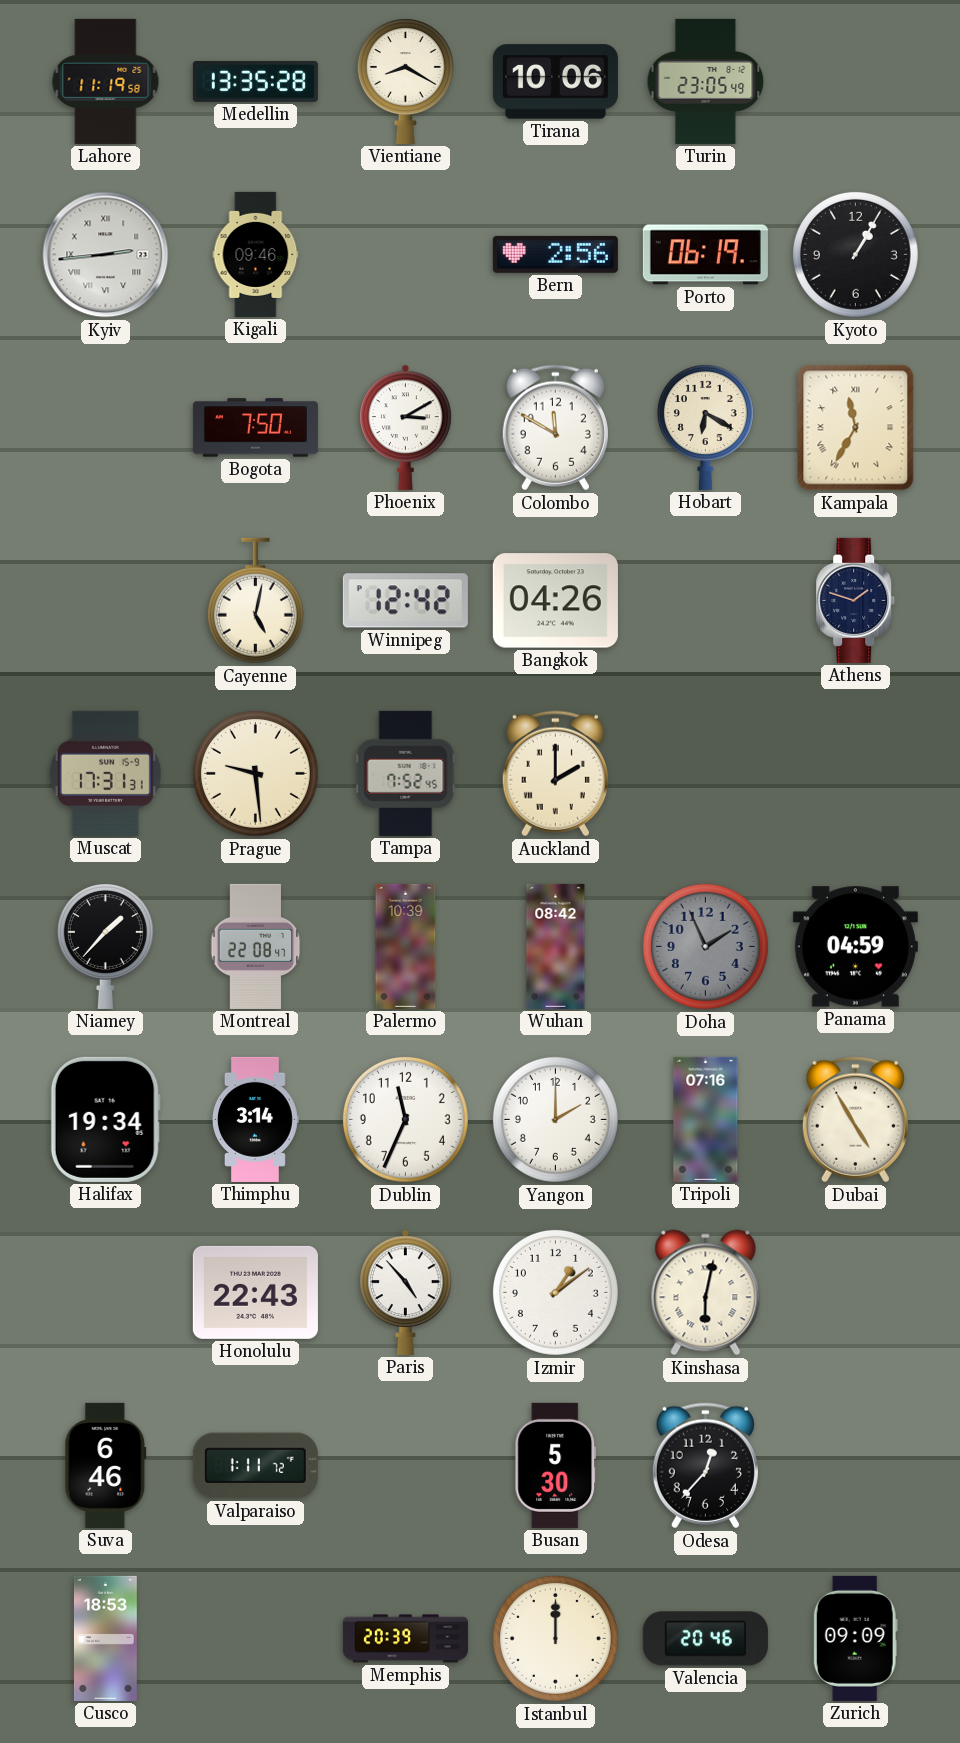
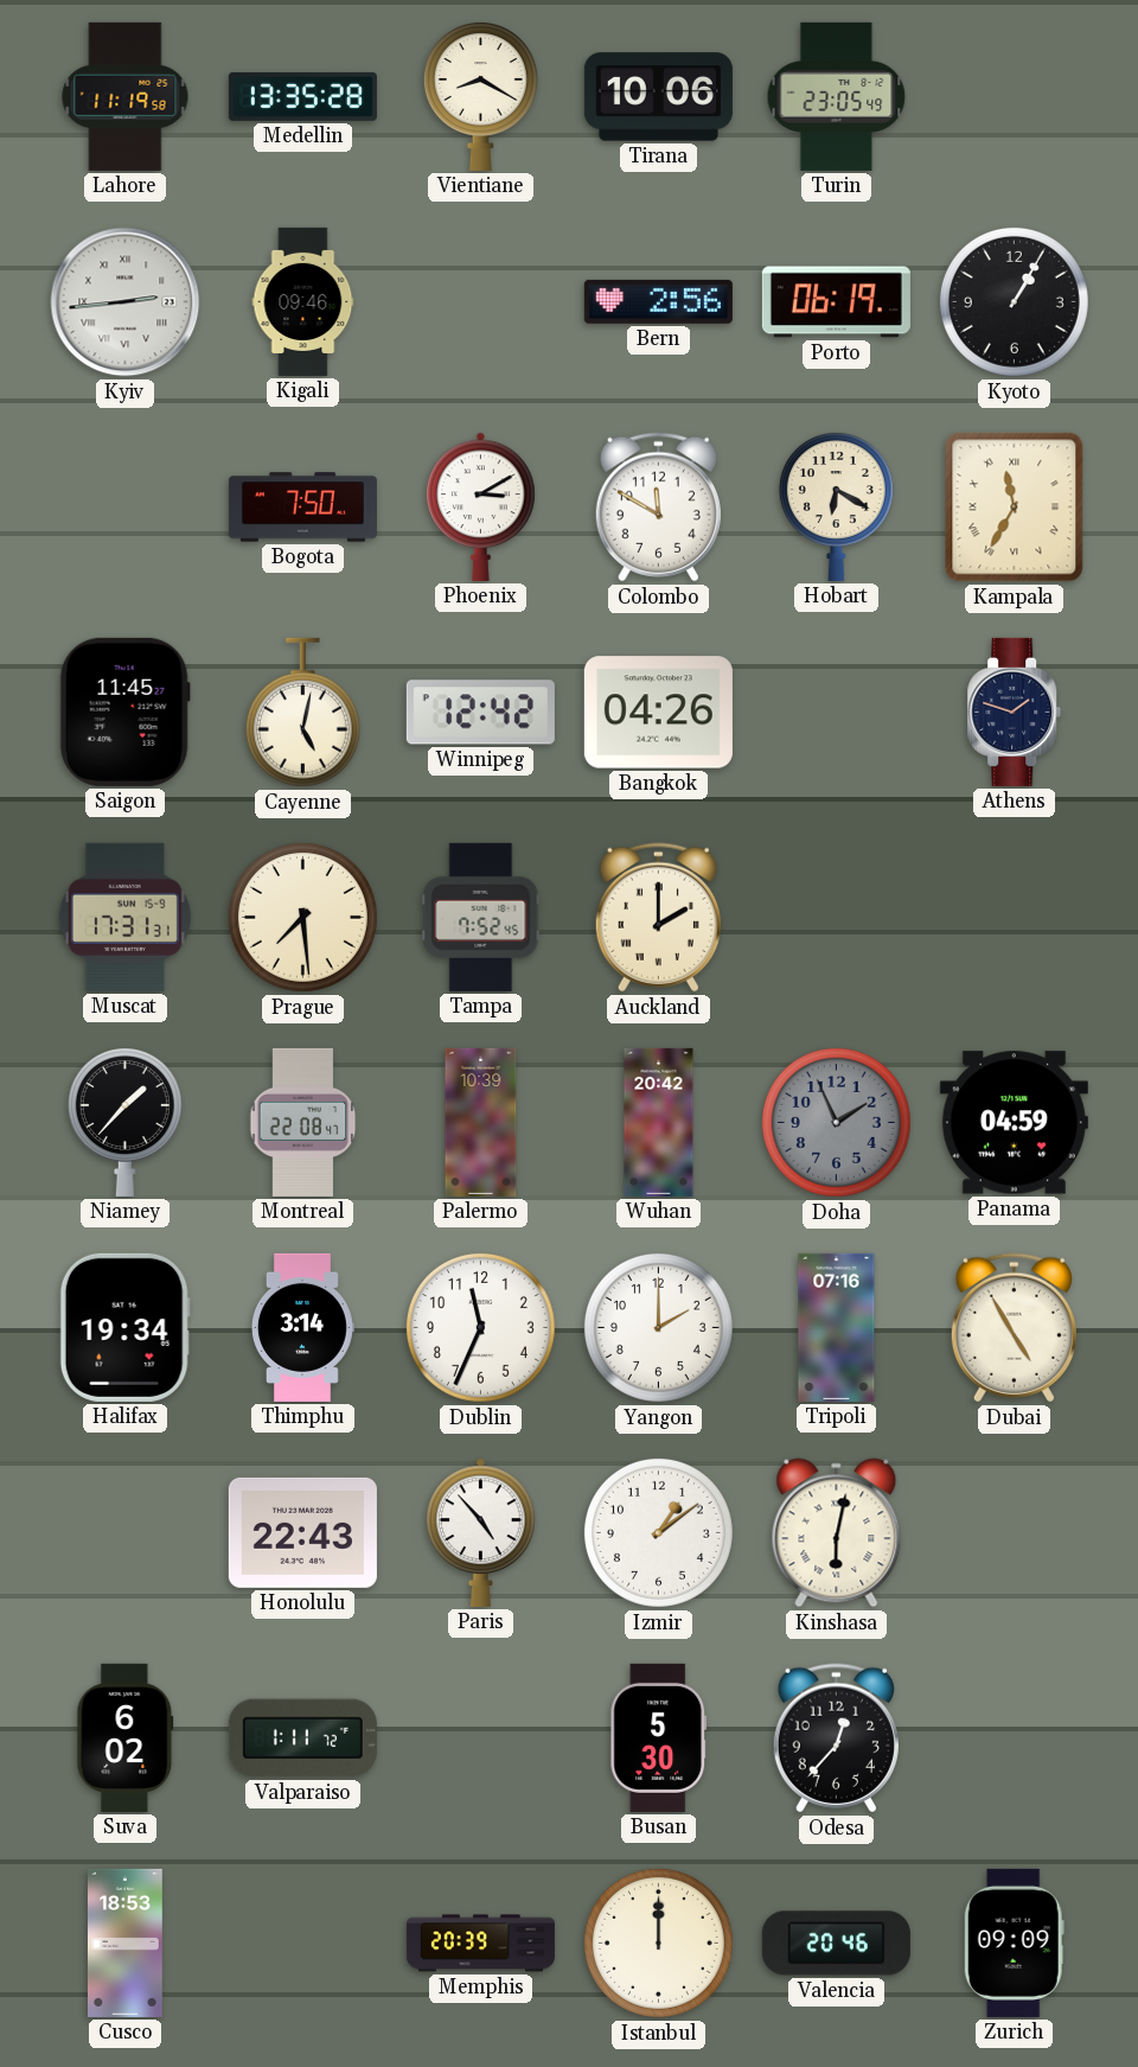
Saigon: none -> 11:45
Prague: 9:29 -> 7:29
Wuhan: 08:42 -> 20:42
Suva: 6:46 -> 6:02
